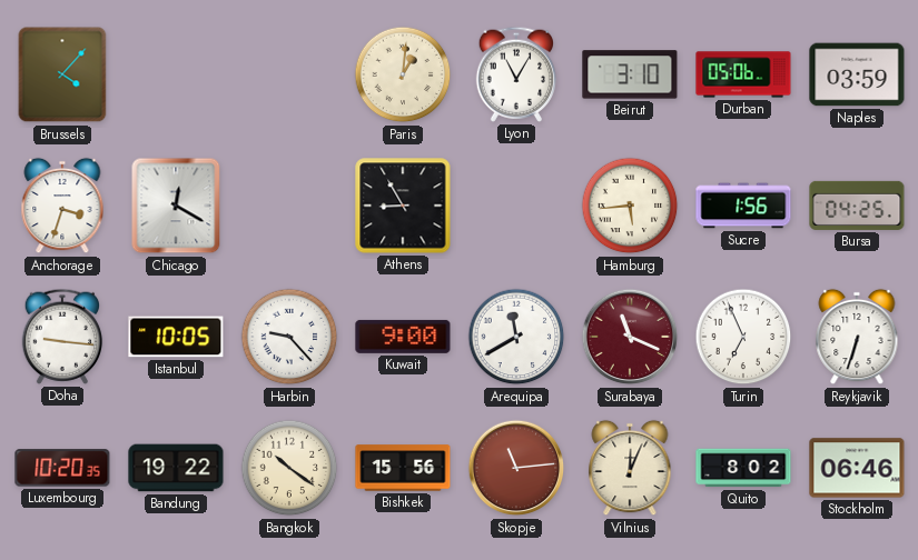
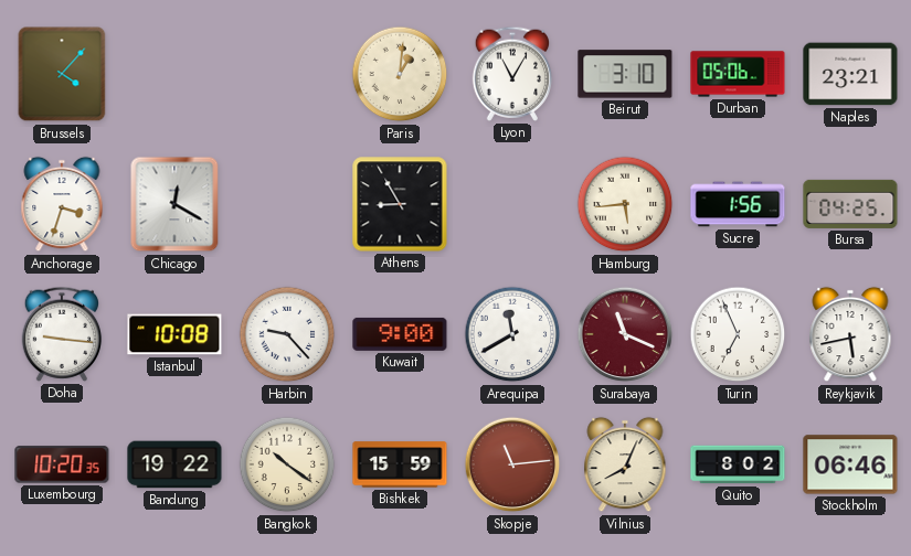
Naples: 03:59 -> 23:21
Istanbul: 10:05 -> 10:08
Reykjavik: 6:33 -> 5:43
Bishkek: 15:56 -> 15:59
Vilnius: 12:04 -> 8:04
